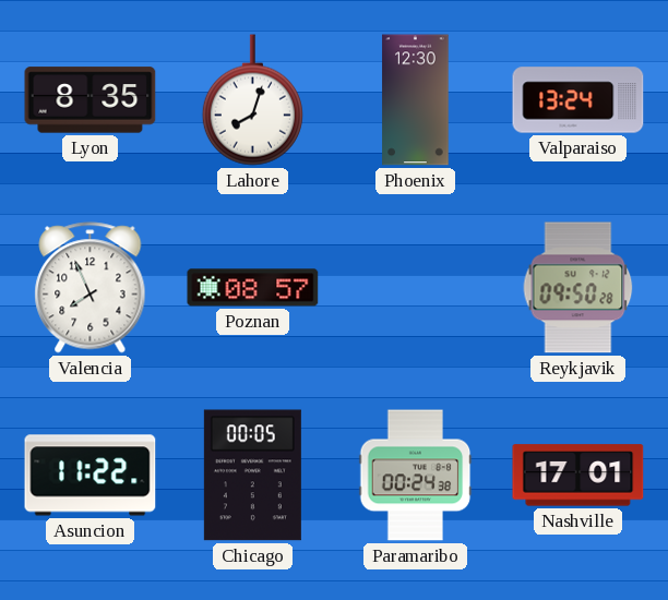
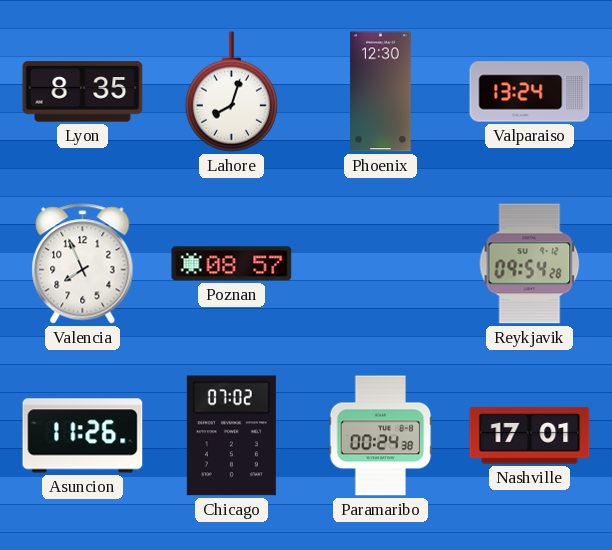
Reykjavik: 09:50 -> 09:54
Asuncion: 11:22 -> 11:26
Chicago: 00:05 -> 07:02
